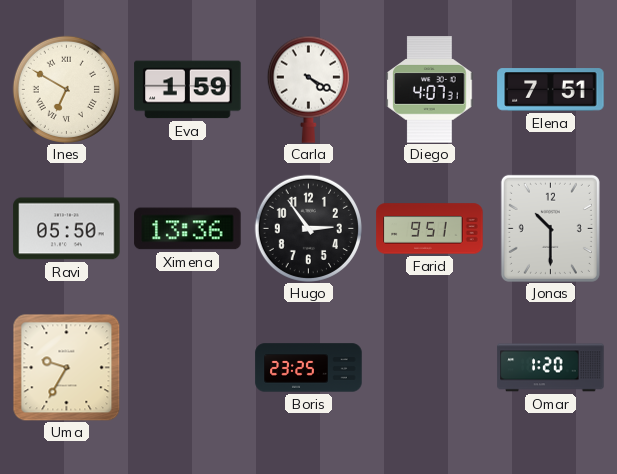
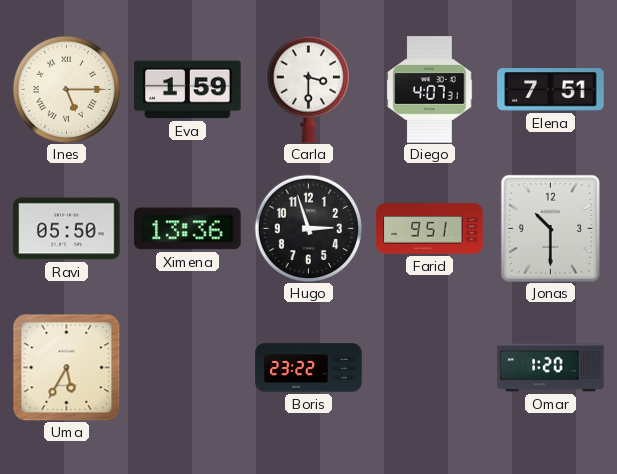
Ines: 6:50 -> 5:15
Carla: 4:20 -> 3:30
Hugo: 2:54 -> 2:57
Uma: 9:35 -> 5:35
Boris: 23:25 -> 23:22
